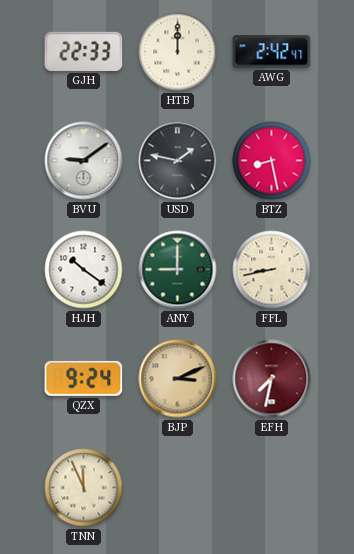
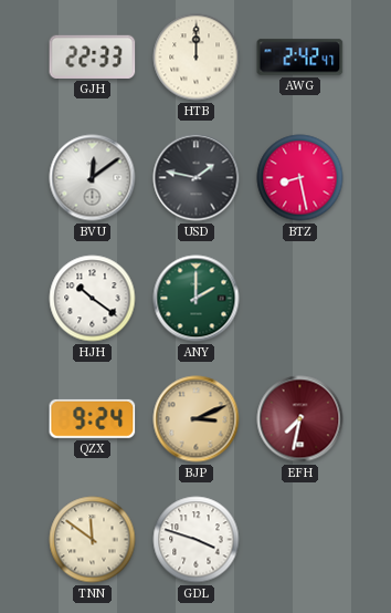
BVU: 9:09 -> 12:09
ANY: 9:00 -> 2:00
FFL: 8:43 -> none
TNN: 11:56 -> 11:51
GDL: none -> 3:48
